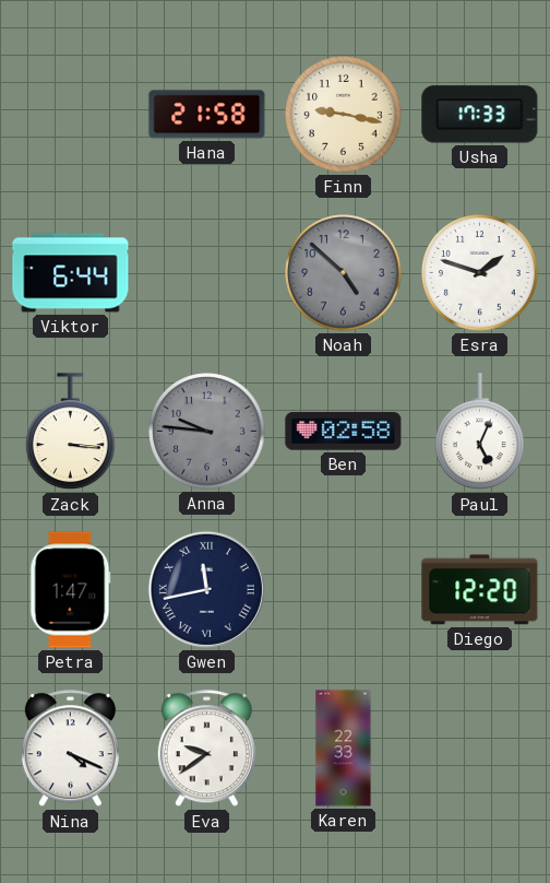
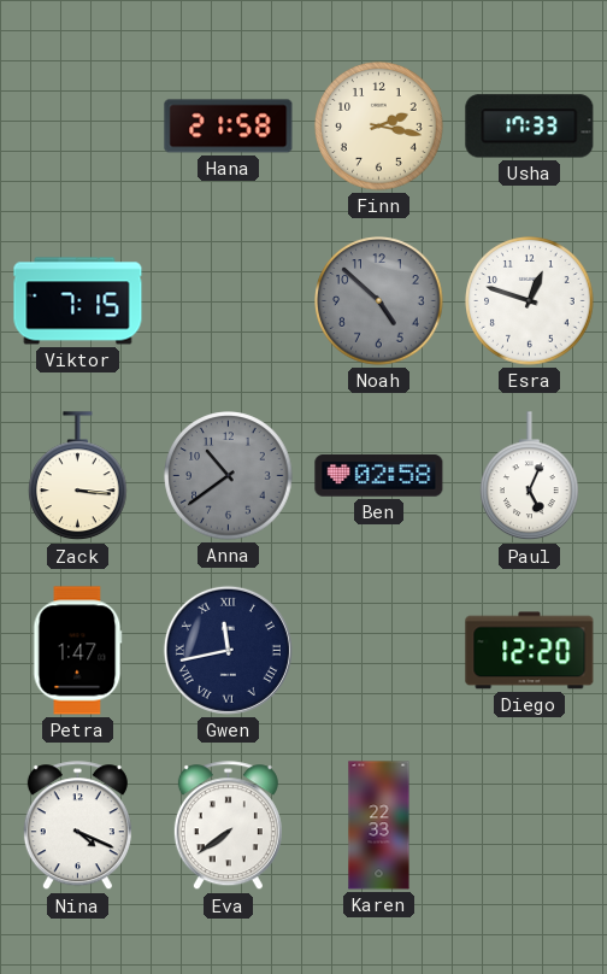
Finn: 9:17 -> 2:17
Viktor: 6:44 -> 7:15
Esra: 1:48 -> 12:48
Anna: 9:46 -> 10:39
Eva: 9:39 -> 7:39
